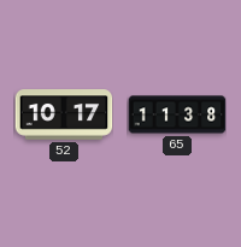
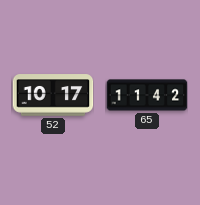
65: 11:38 -> 11:42
